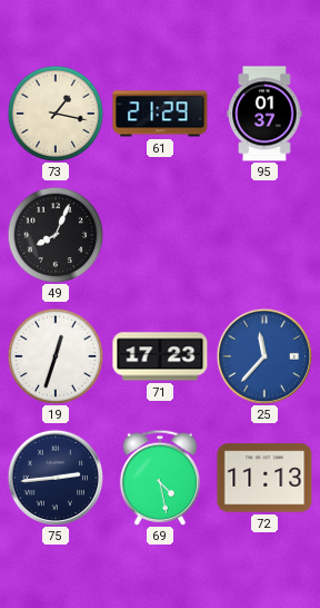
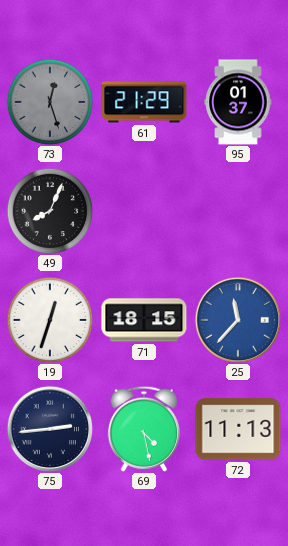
73: 1:17 -> 12:27
73 dial: cream -> grey
71: 17:23 -> 18:15
